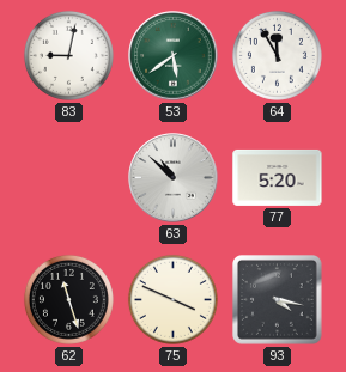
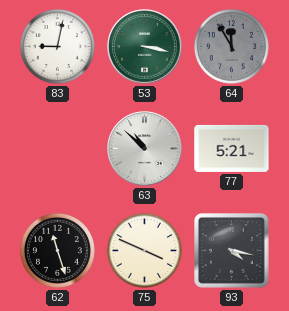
53: 5:39 -> 3:17
64 dial: white -> grey
77: 5:20 -> 5:21
